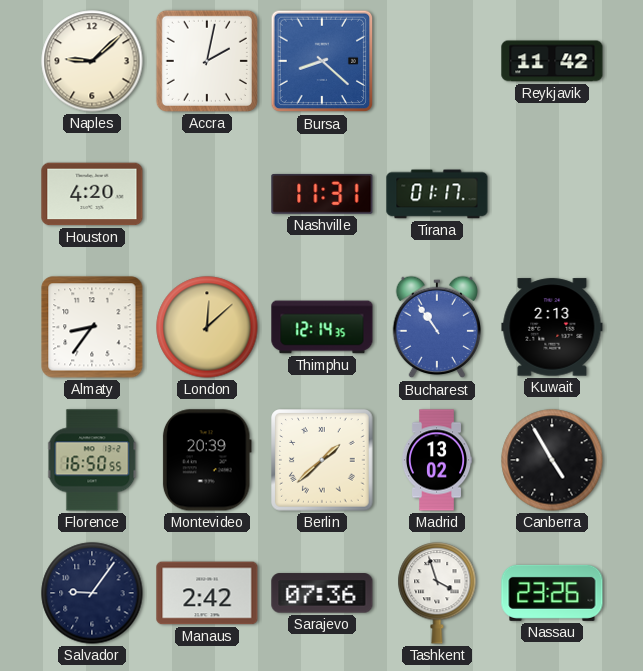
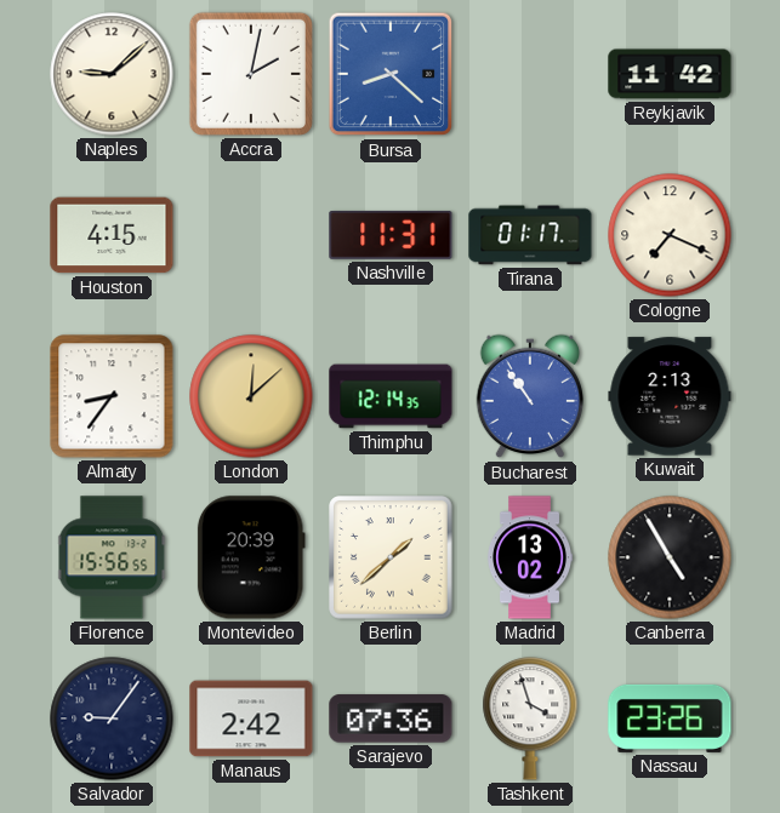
Houston: 4:20 -> 4:15
Cologne: none -> 7:19
Florence: 16:50 -> 15:56
